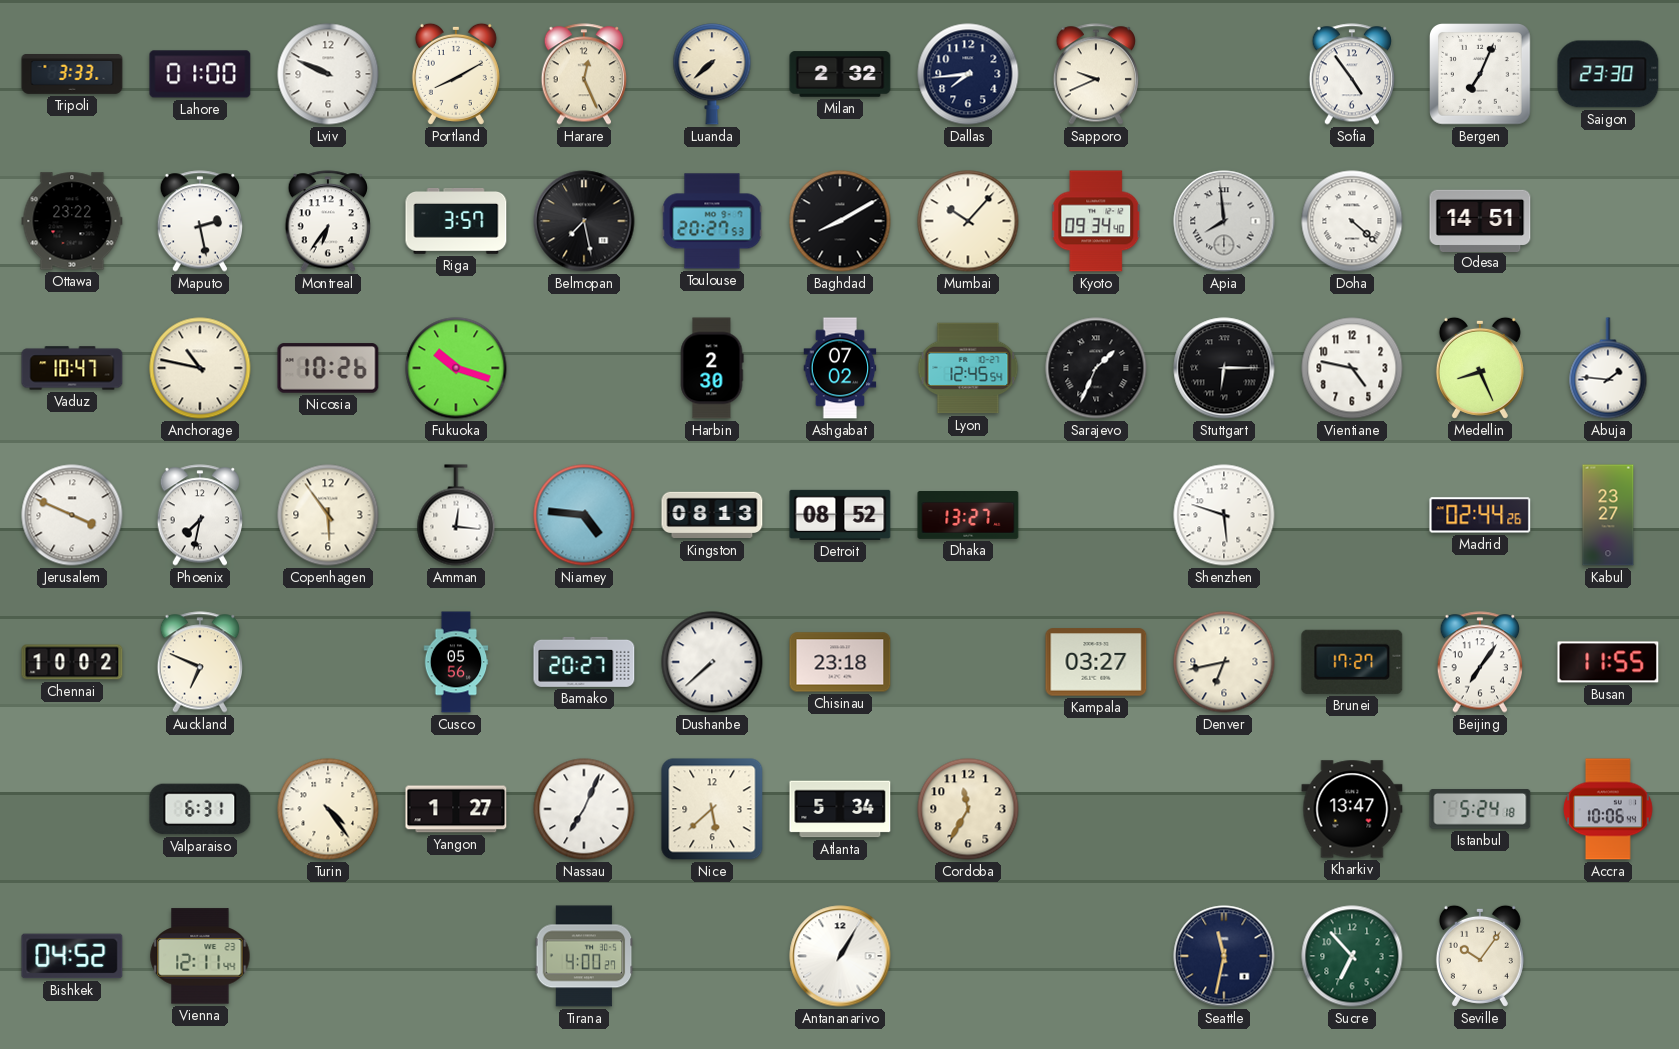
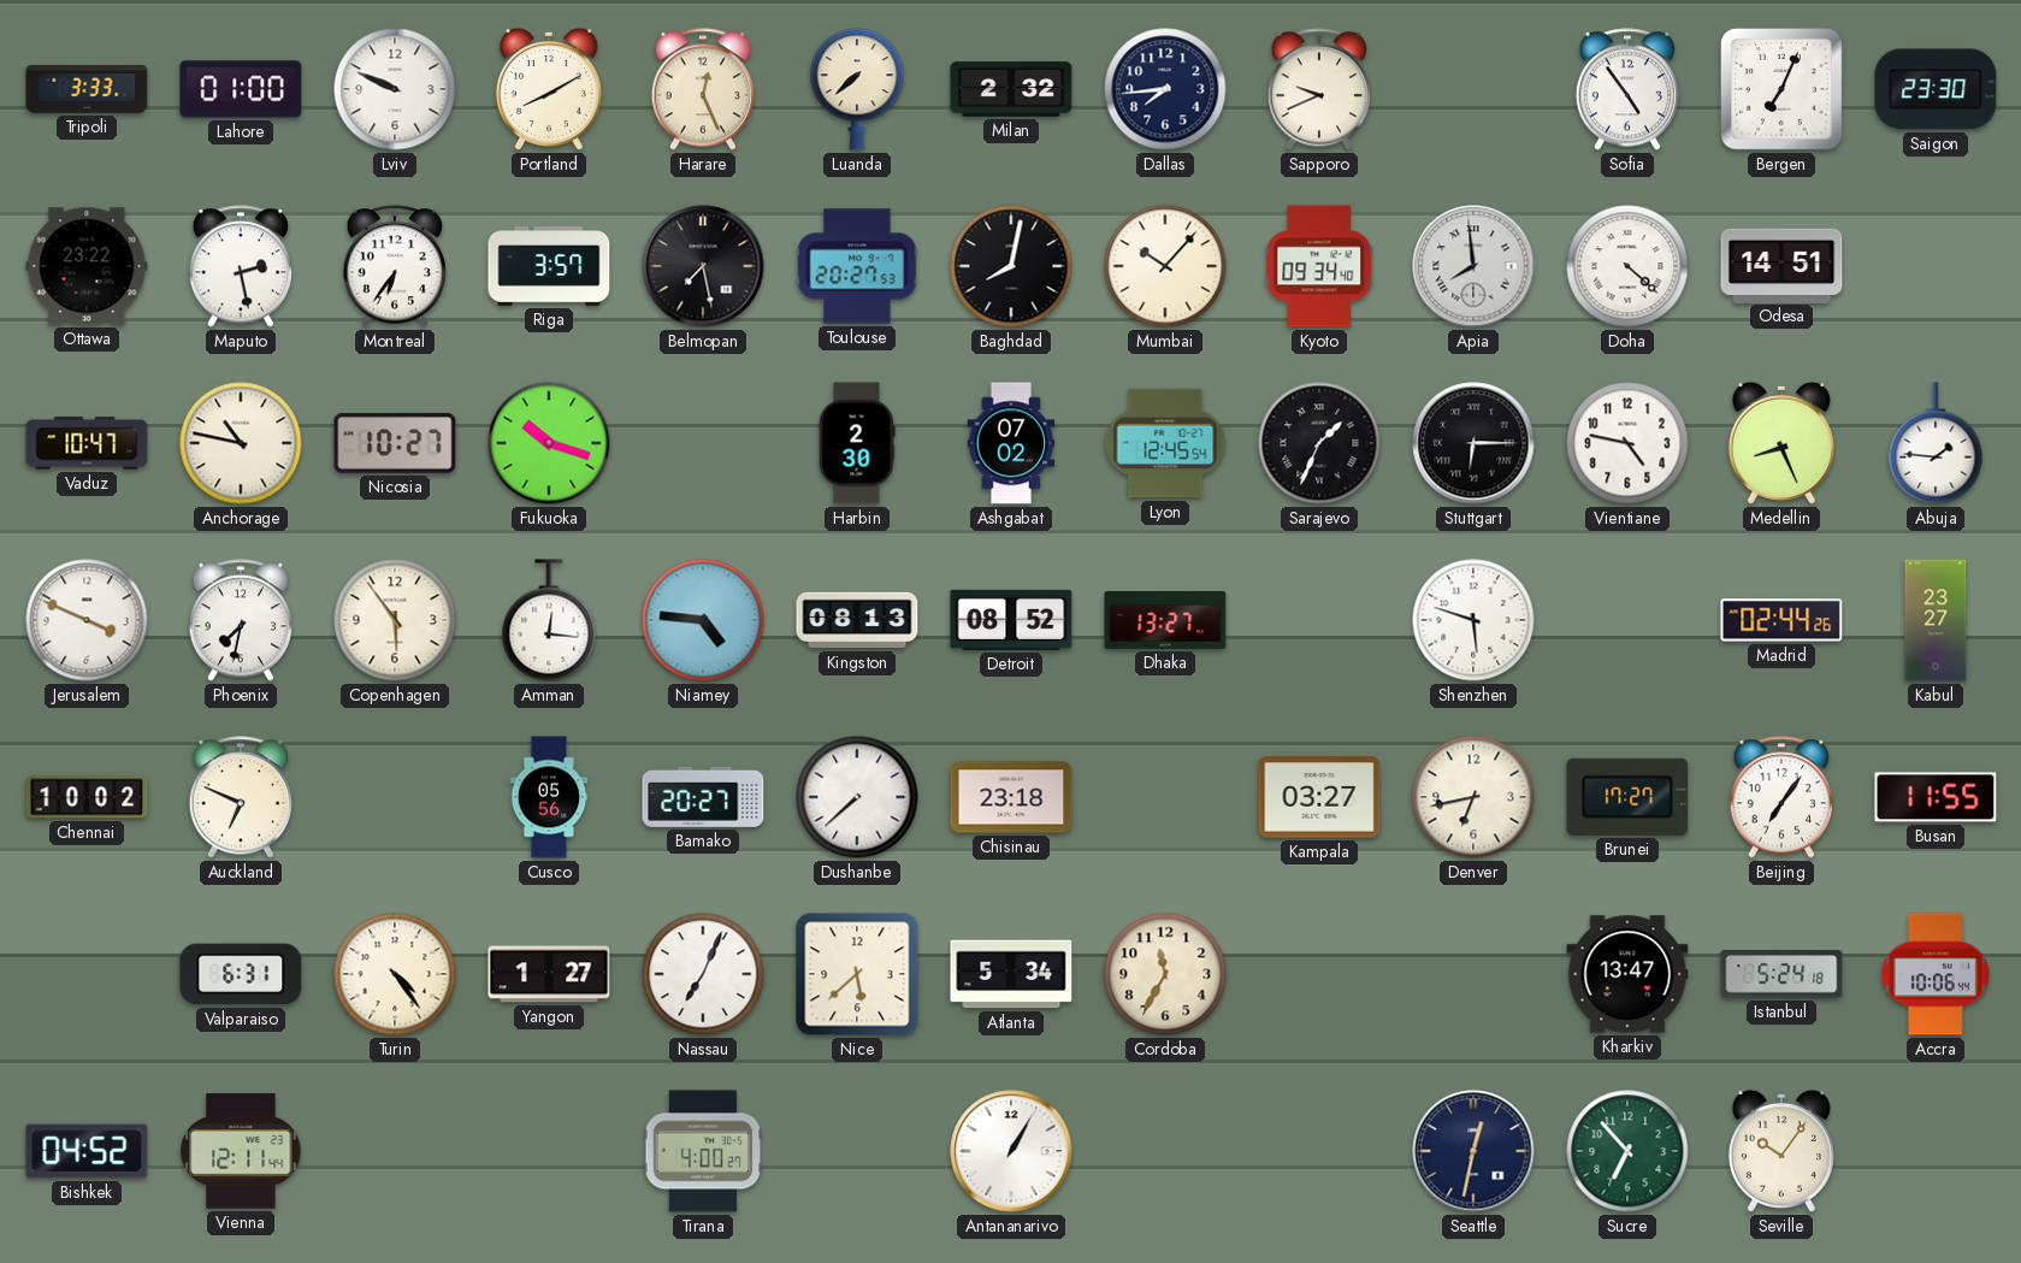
Baghdad: 8:10 -> 8:02
Nicosia: 10:26 -> 10:27
Seattle: 11:32 -> 12:32
